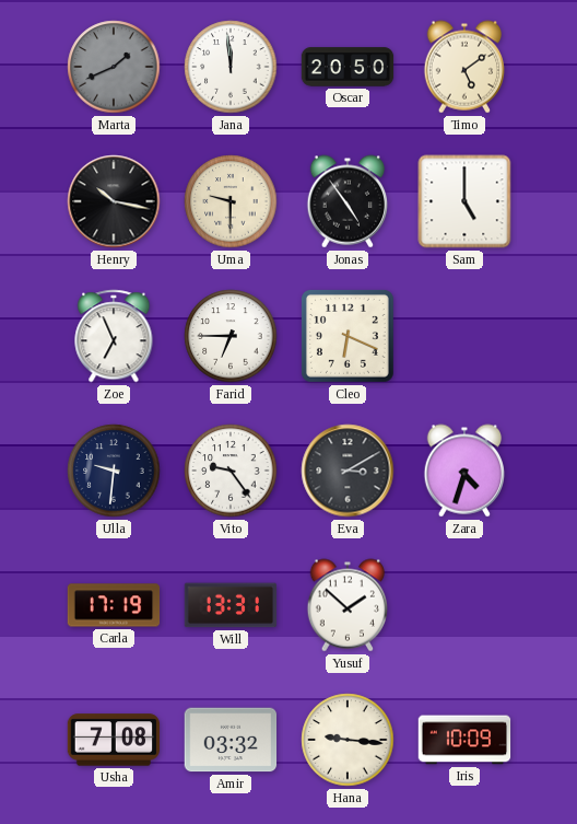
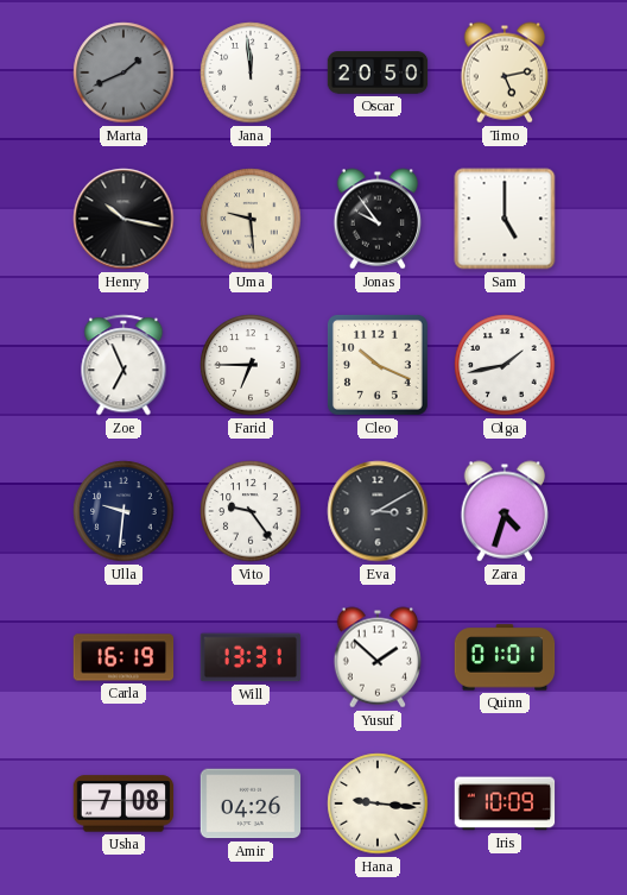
Timo: 5:09 -> 5:13
Uma: 9:30 -> 9:29
Jonas: 4:54 -> 9:54
Cleo: 6:19 -> 10:19
Olga: none -> 1:43
Carla: 17:19 -> 16:19
Quinn: none -> 01:01
Amir: 03:32 -> 04:26
